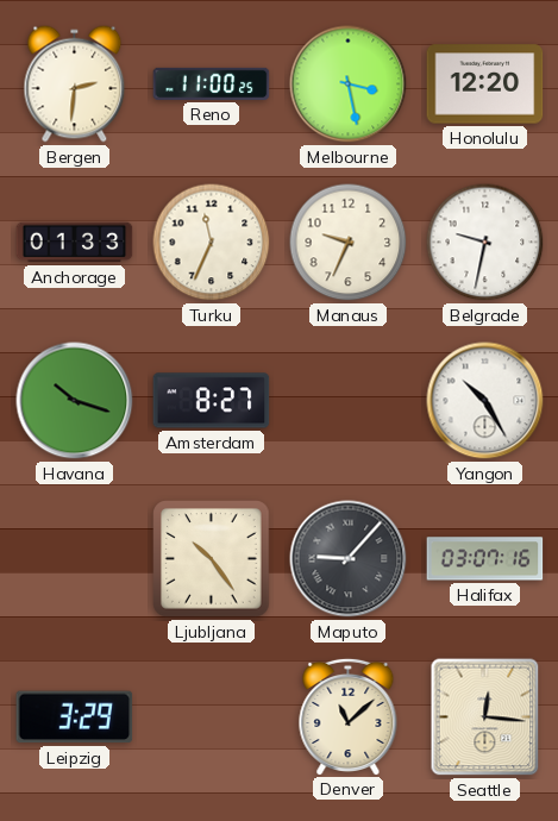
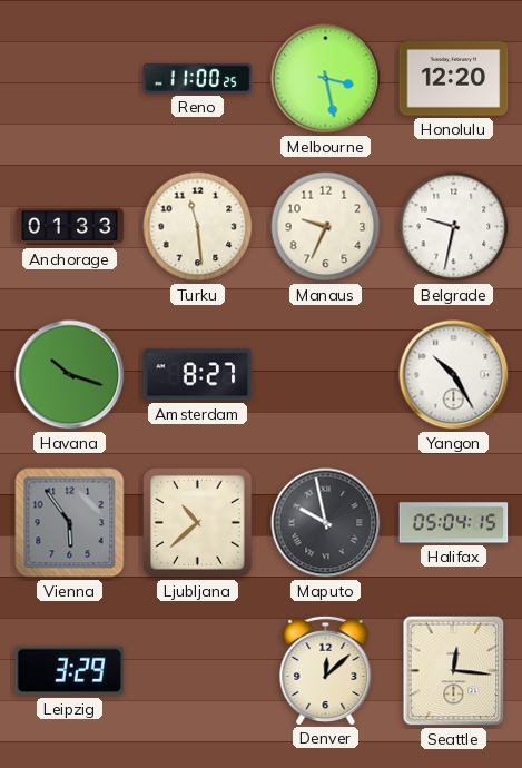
Bergen: 2:31 -> none
Turku: 11:34 -> 11:29
Vienna: none -> 5:54
Ljubljana: 10:24 -> 10:38
Maputo: 9:07 -> 9:58
Halifax: 03:07 -> 05:04
Denver: 11:08 -> 12:08
